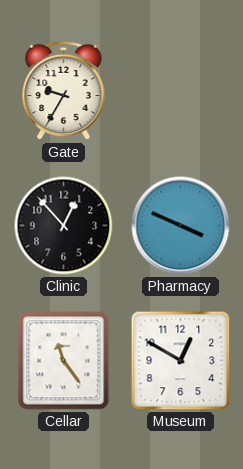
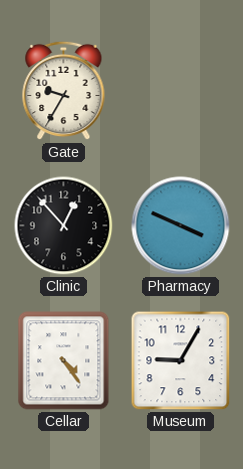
Cellar: 11:24 -> 4:24
Museum: 12:50 -> 9:05
